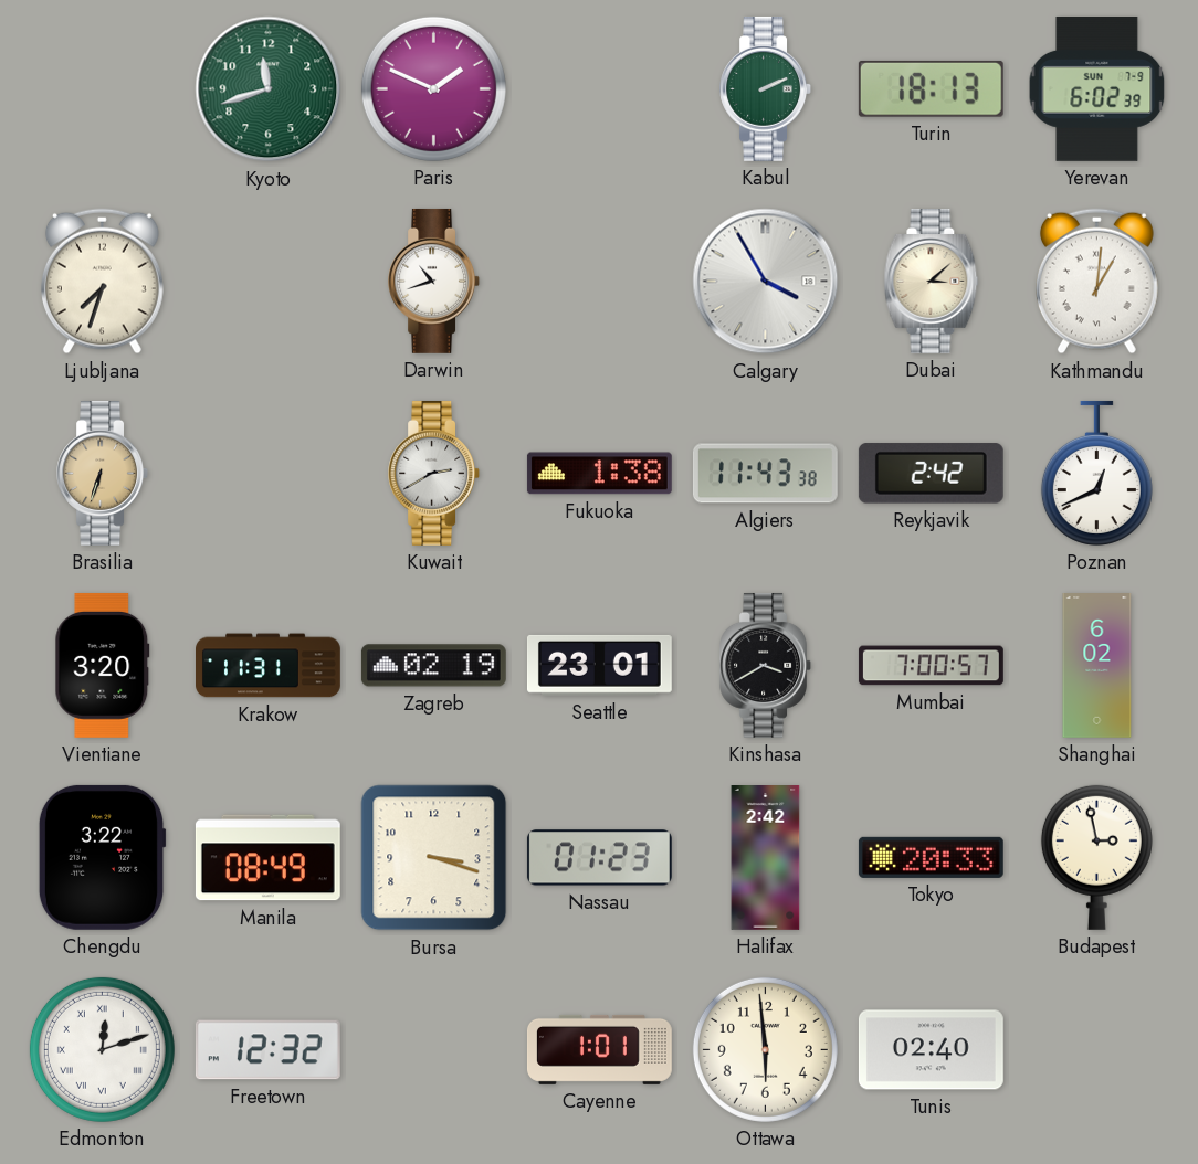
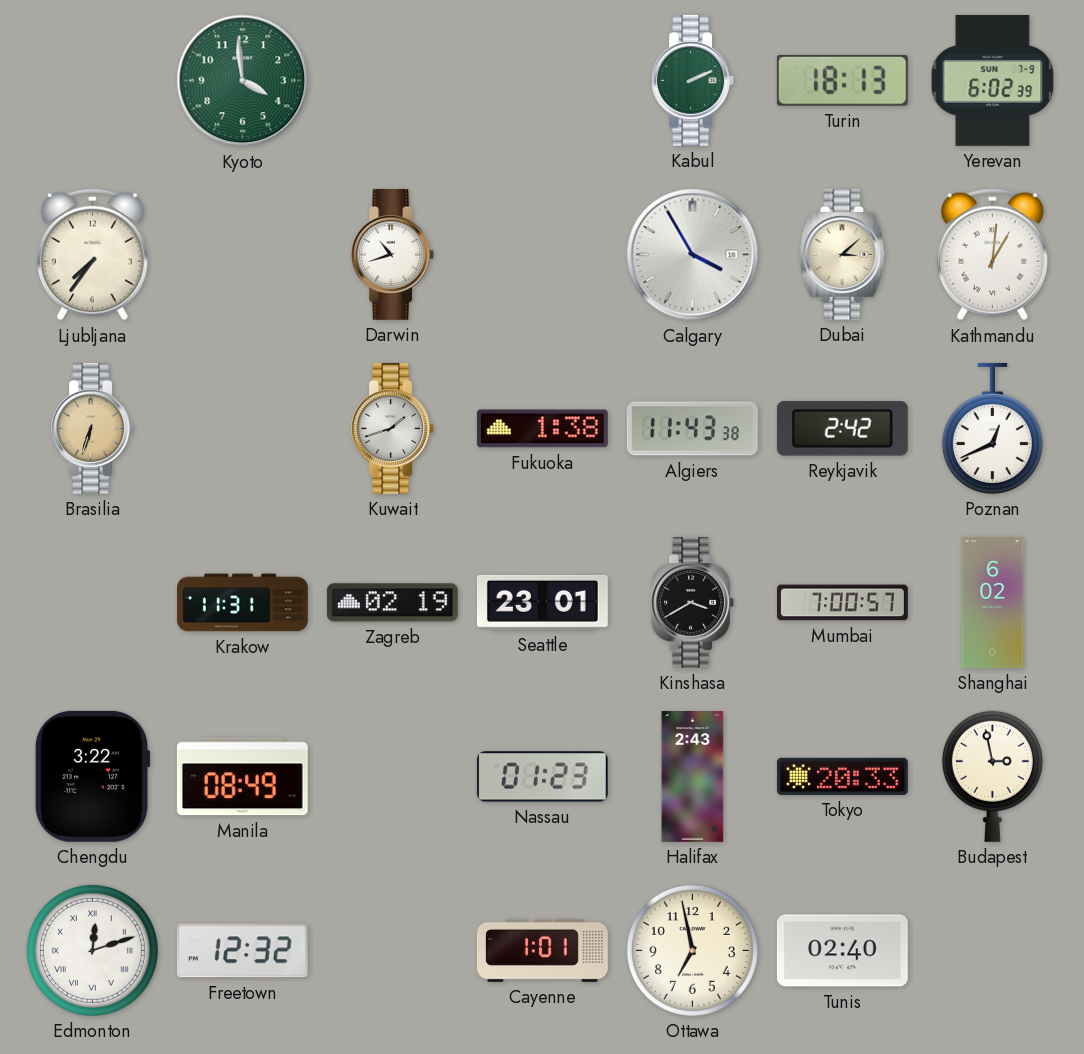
Kyoto: 11:42 -> 3:59
Paris: 1:49 -> none
Ljubljana: 7:33 -> 7:36
Kuwait: 2:40 -> 1:42
Vientiane: 3:20 -> none
Bursa: 3:18 -> none
Halifax: 2:42 -> 2:43
Ottawa: 5:59 -> 6:58
